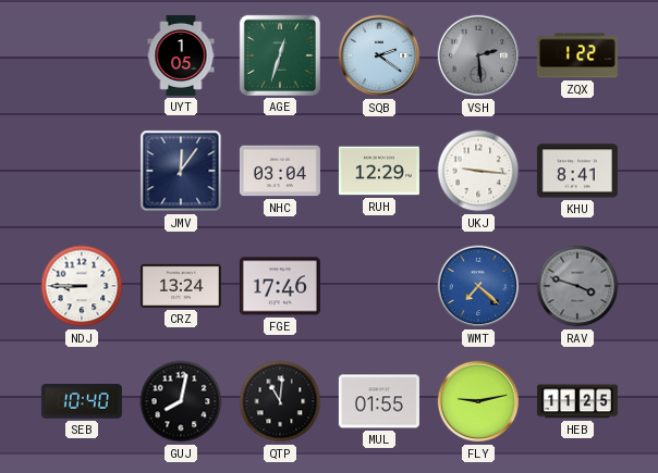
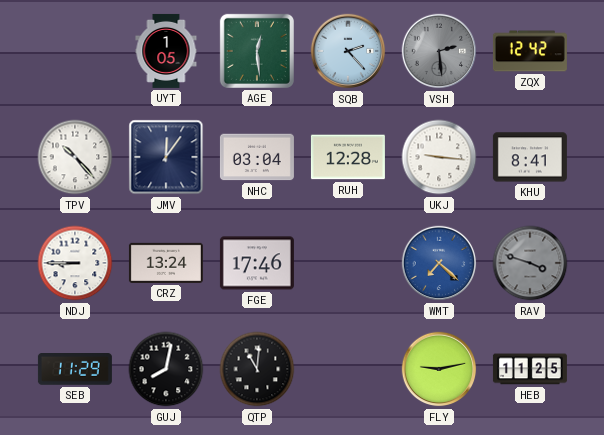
AGE: 12:33 -> 12:29
SQB: 2:21 -> 2:23
ZQX: 1:22 -> 12:42
TPV: none -> 10:23
RUH: 12:29 -> 12:28
SEB: 10:40 -> 11:29
MUL: 01:55 -> none
